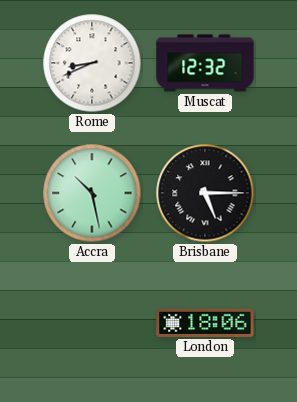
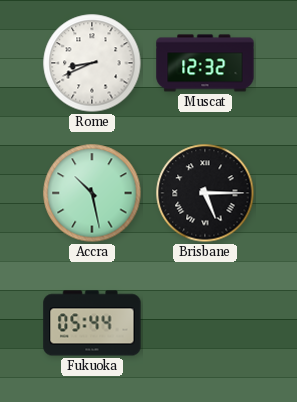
Fukuoka: none -> 05:44
London: 18:06 -> none
